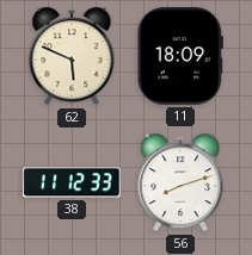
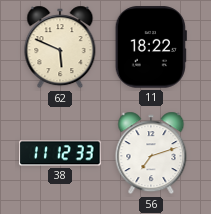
11: 18:09 -> 18:22
56: 8:12 -> 7:12
